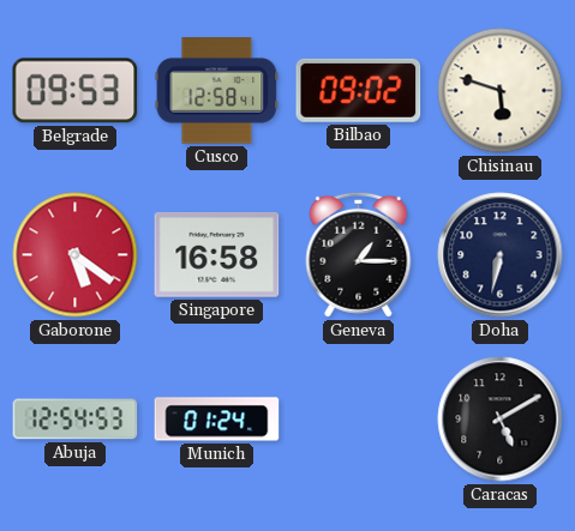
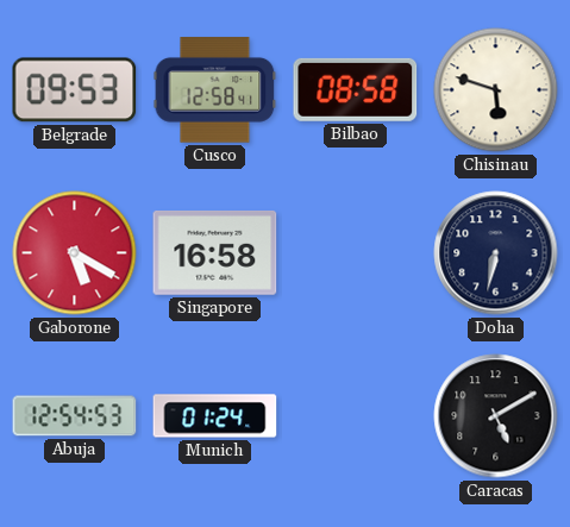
Bilbao: 09:02 -> 08:58
Gaborone: 5:21 -> 5:20
Geneva: 1:15 -> none
